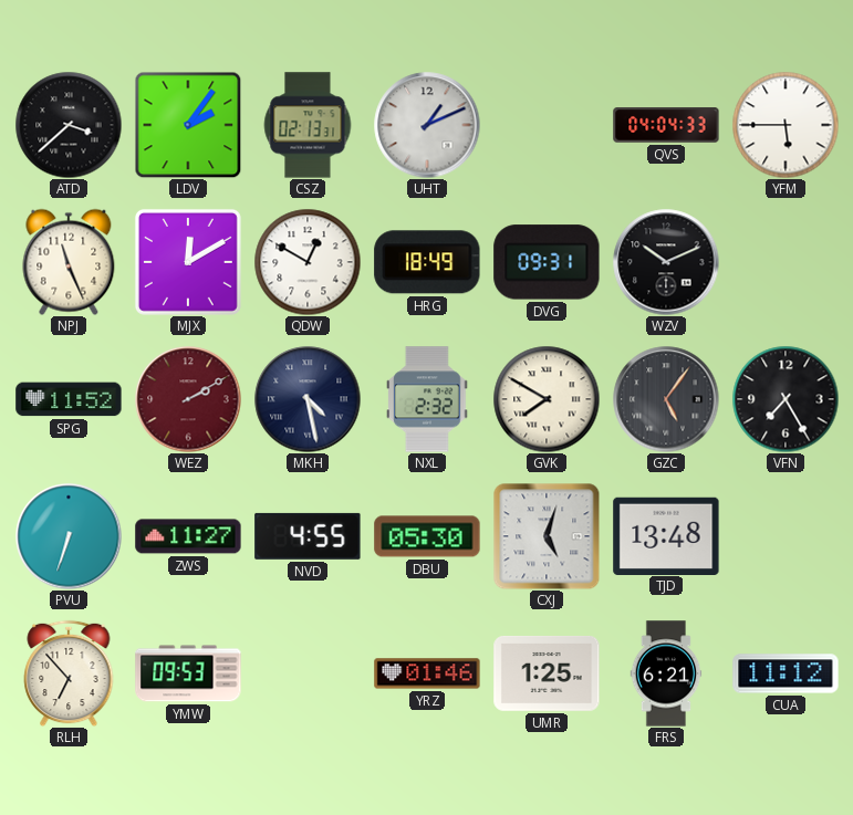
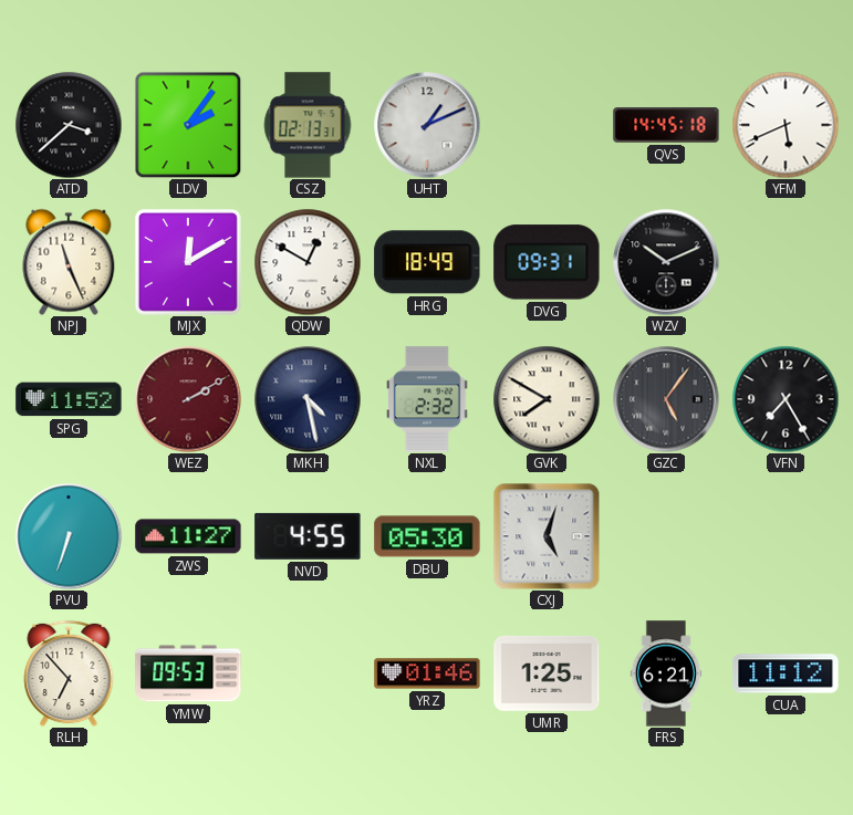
QVS: 04:04 -> 14:45
YFM: 5:45 -> 5:41
TJD: 13:48 -> none
